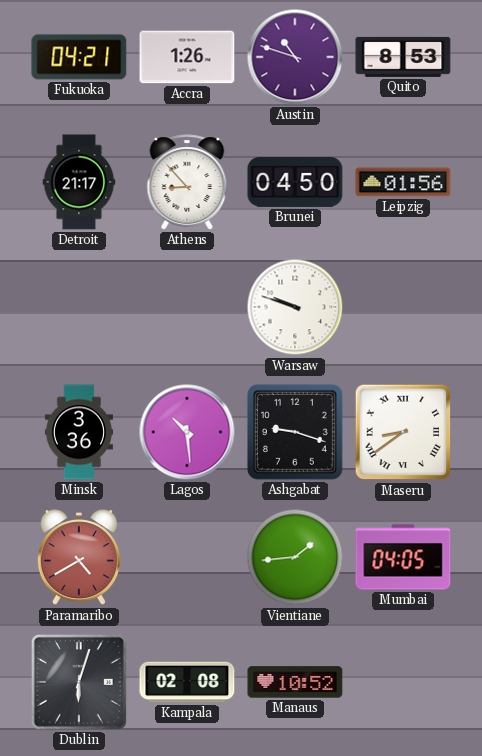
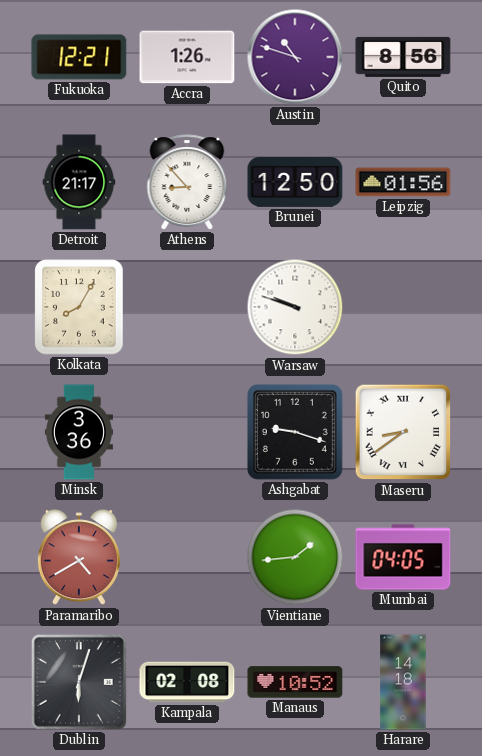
Fukuoka: 04:21 -> 12:21
Quito: 8:53 -> 8:56
Brunei: 04:50 -> 12:50
Kolkata: none -> 8:05
Lagos: 10:29 -> none
Harare: none -> 14:18
